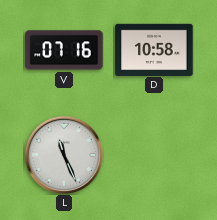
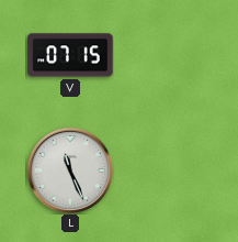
V: 07:16 -> 07:15
D: 10:58 -> none
